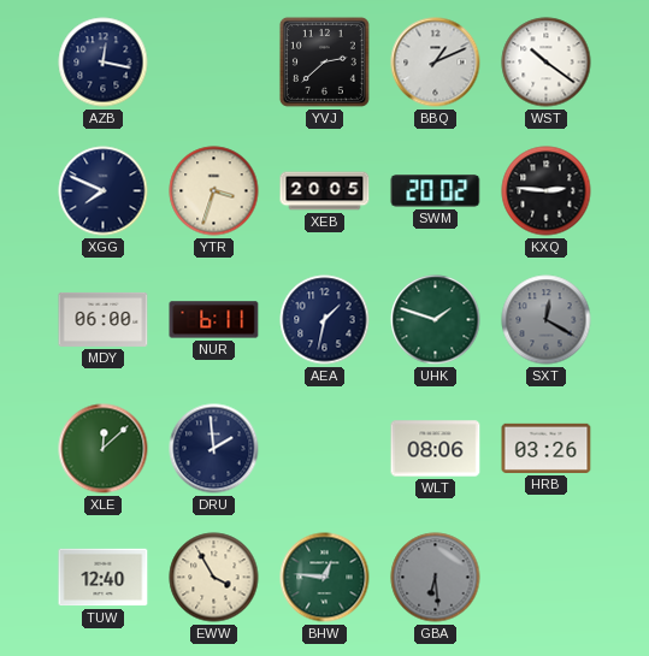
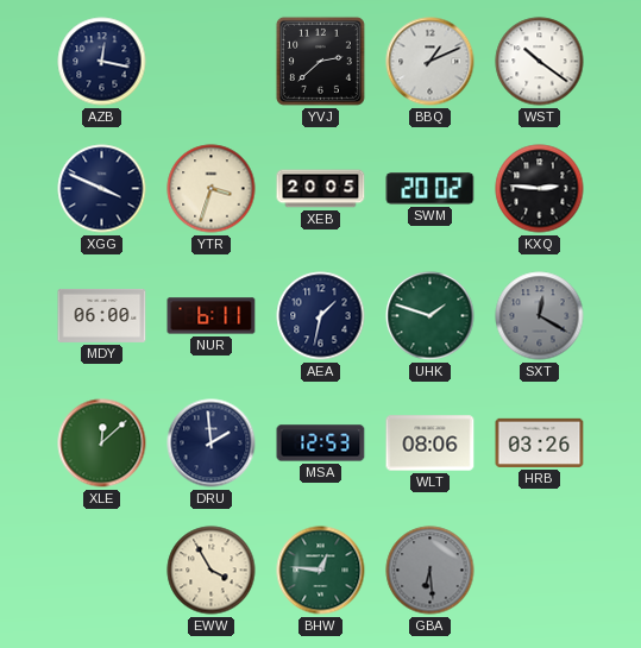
XGG: 7:49 -> 3:49
MSA: none -> 12:53
TUW: 12:40 -> none
